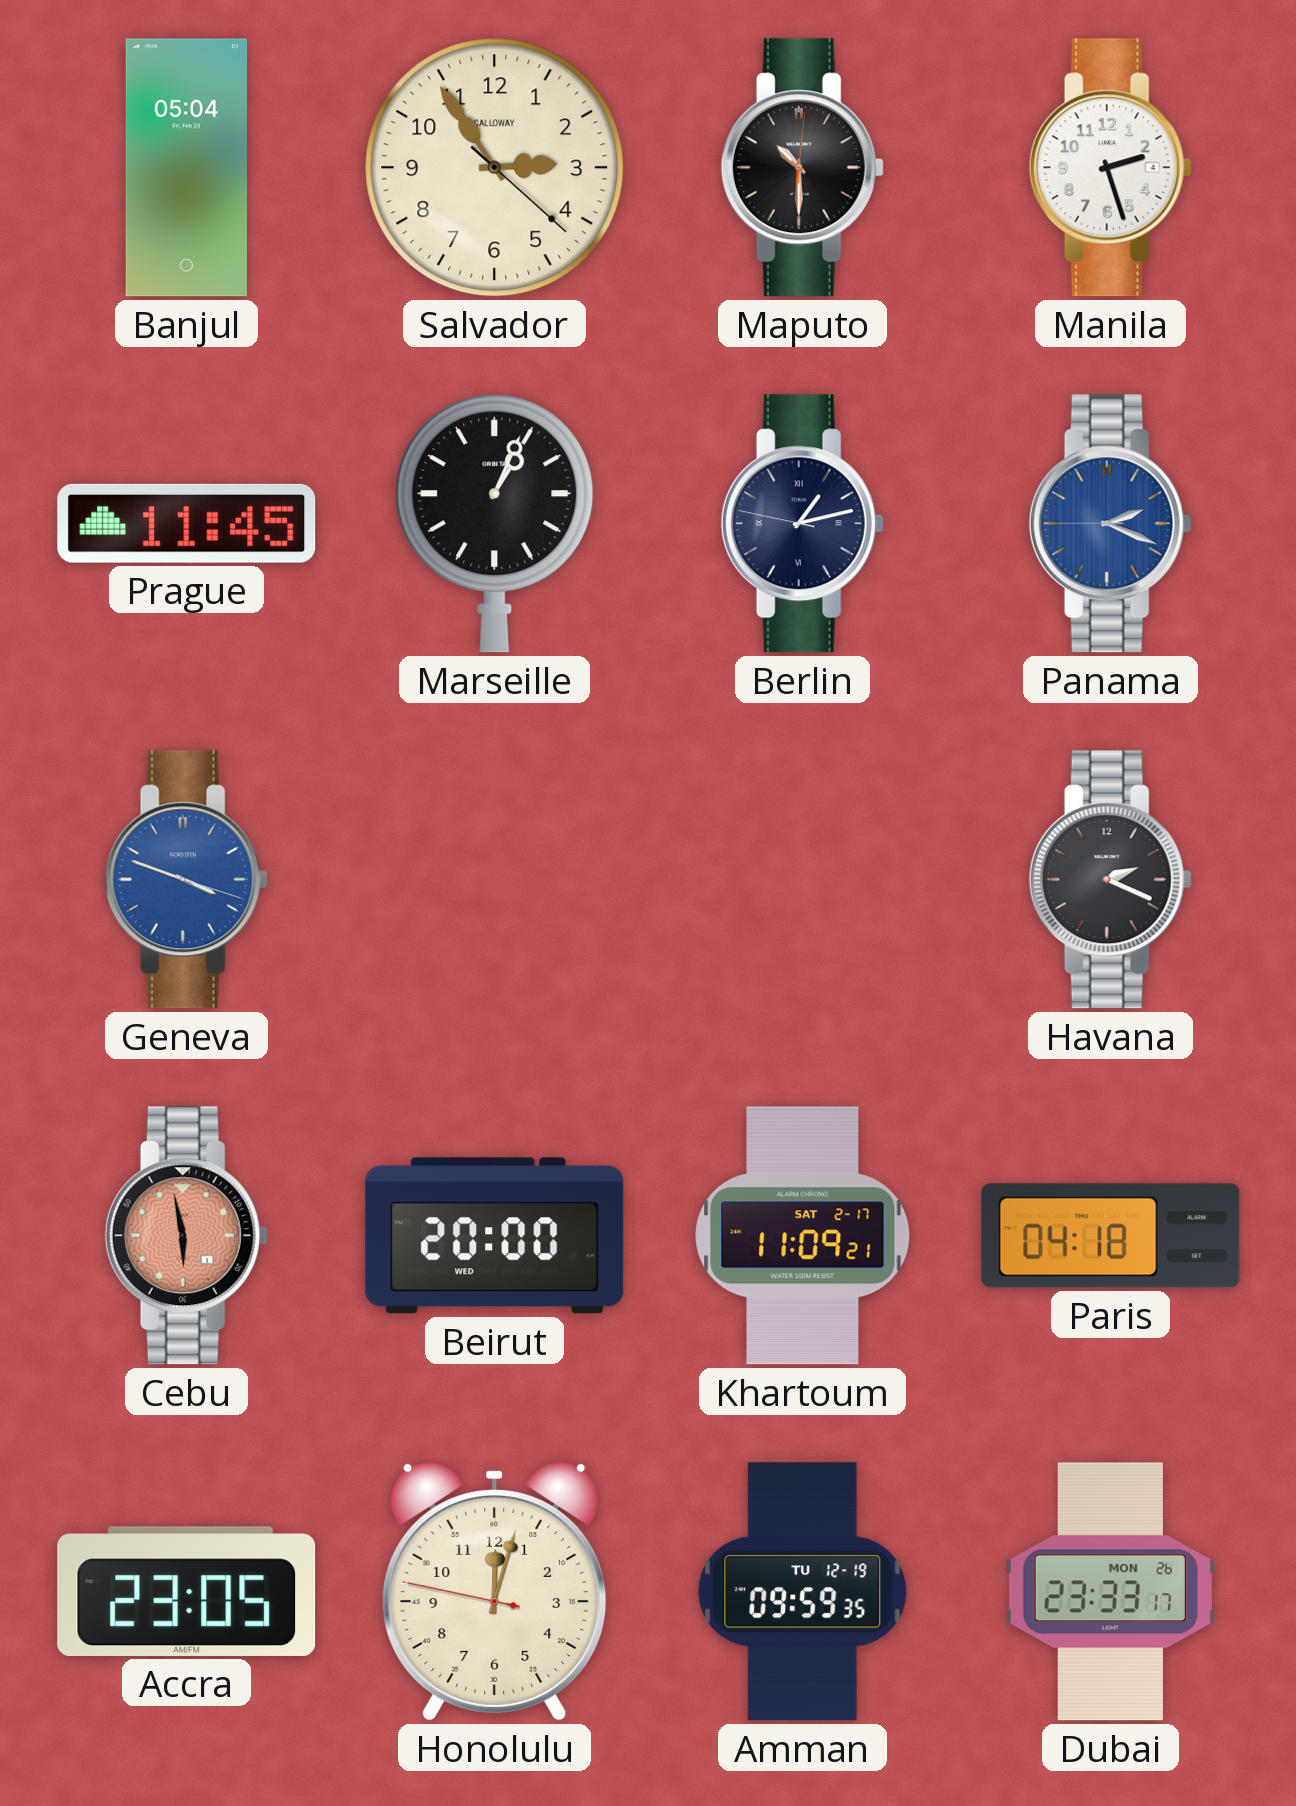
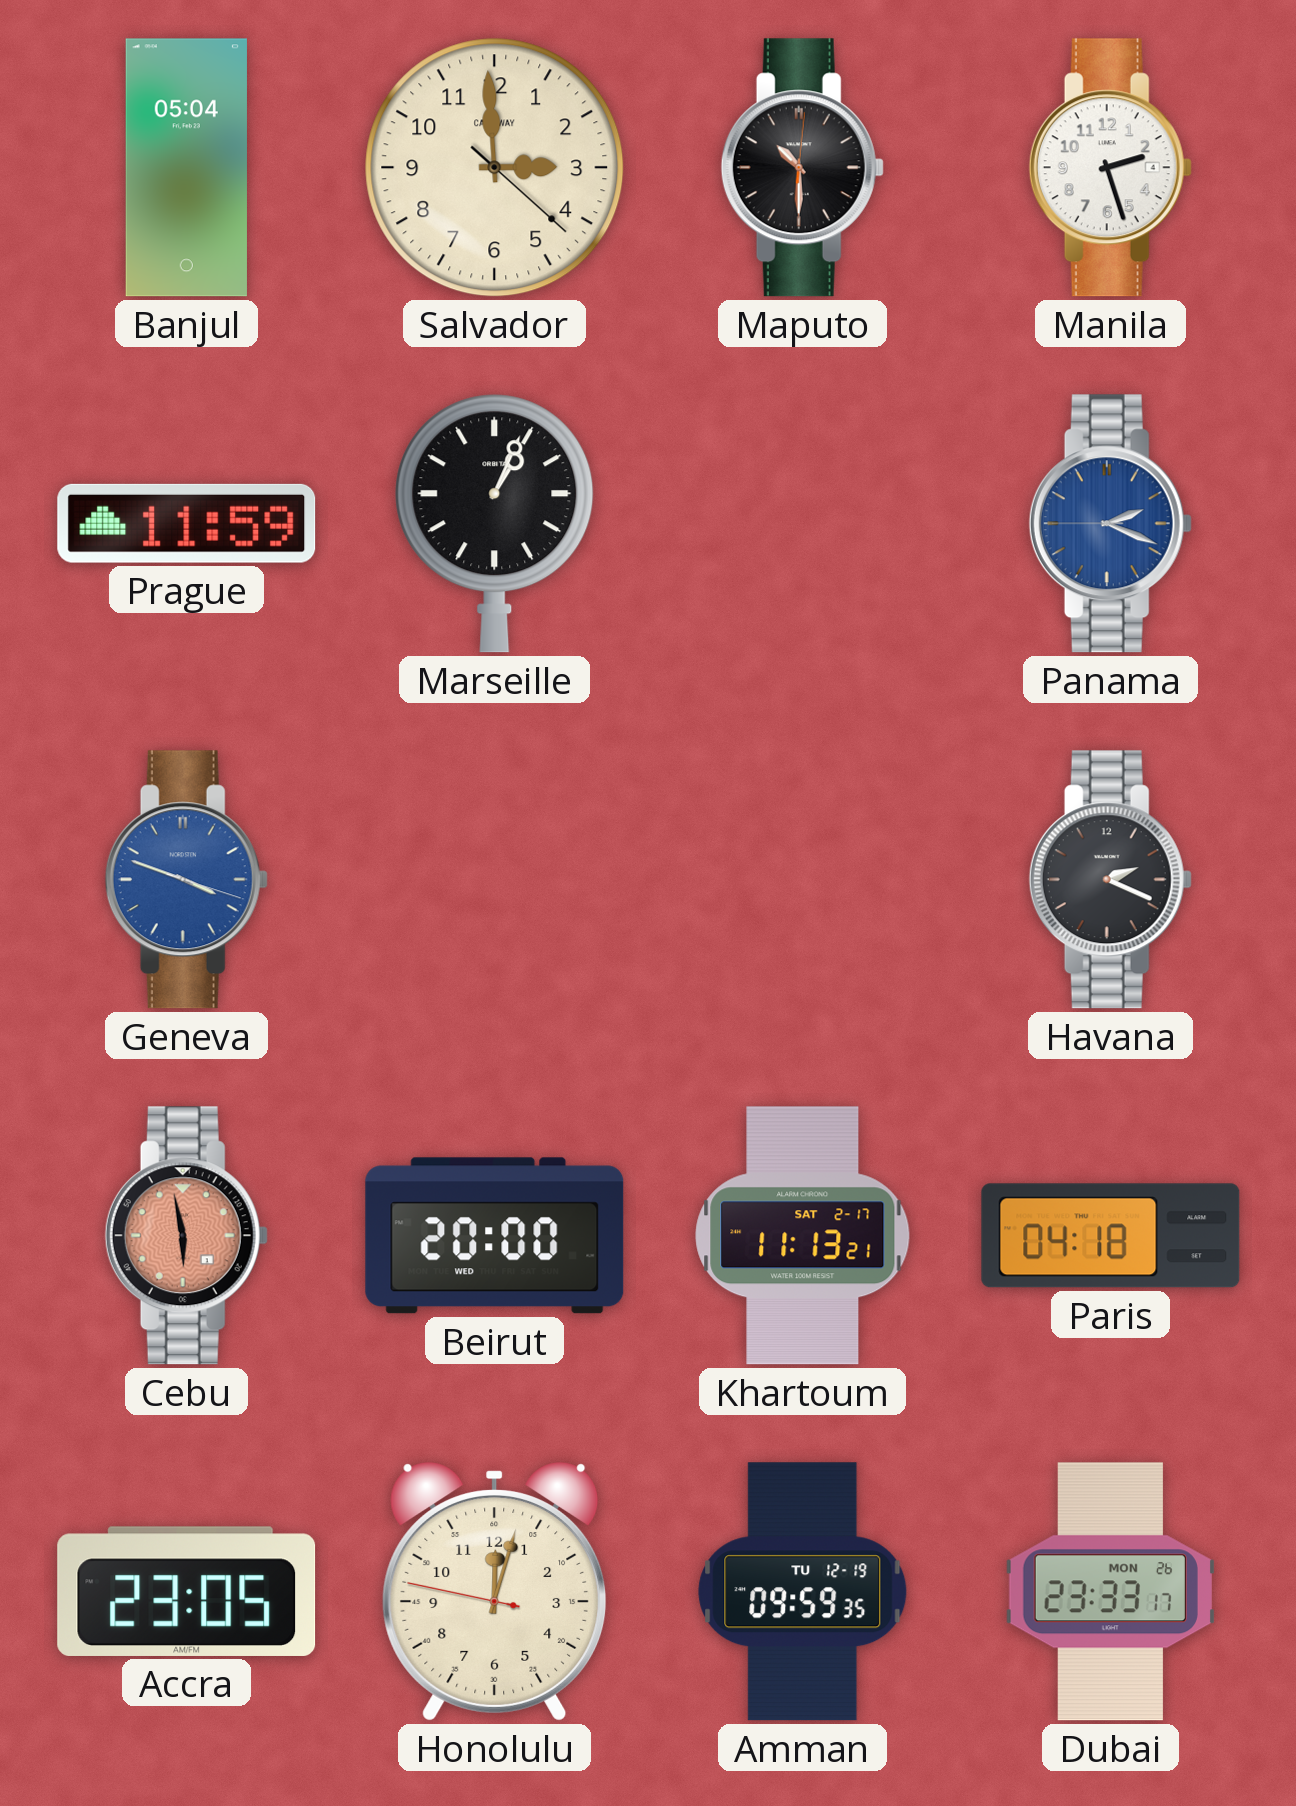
Salvador: 2:54 -> 2:59
Prague: 11:45 -> 11:59
Berlin: 1:12 -> none
Khartoum: 11:09 -> 11:13
